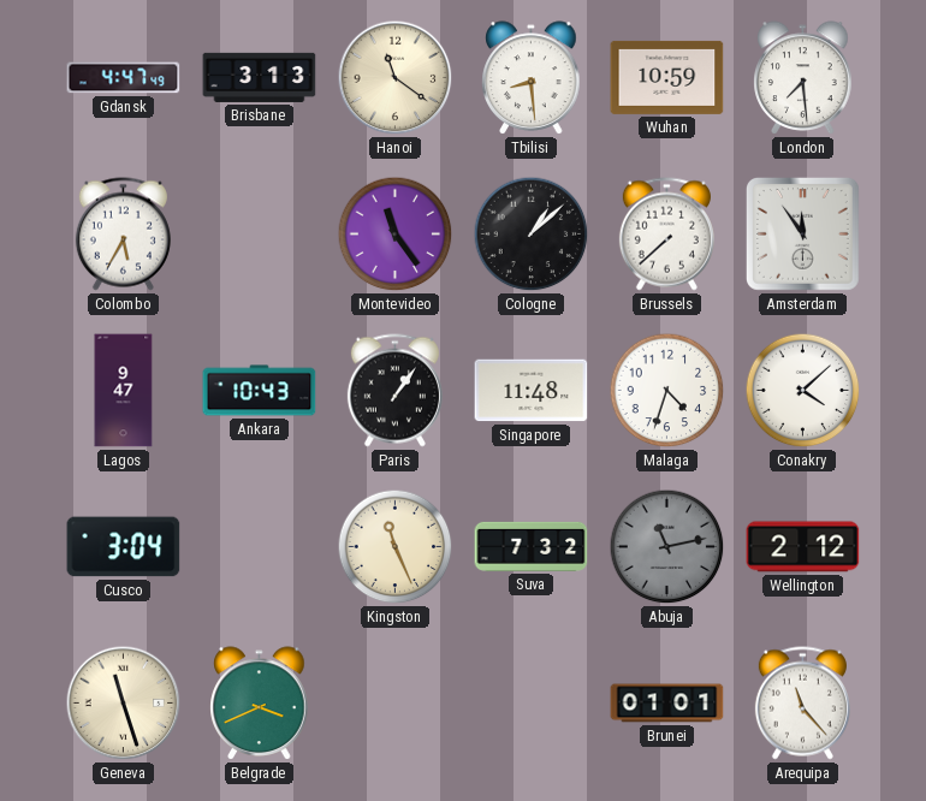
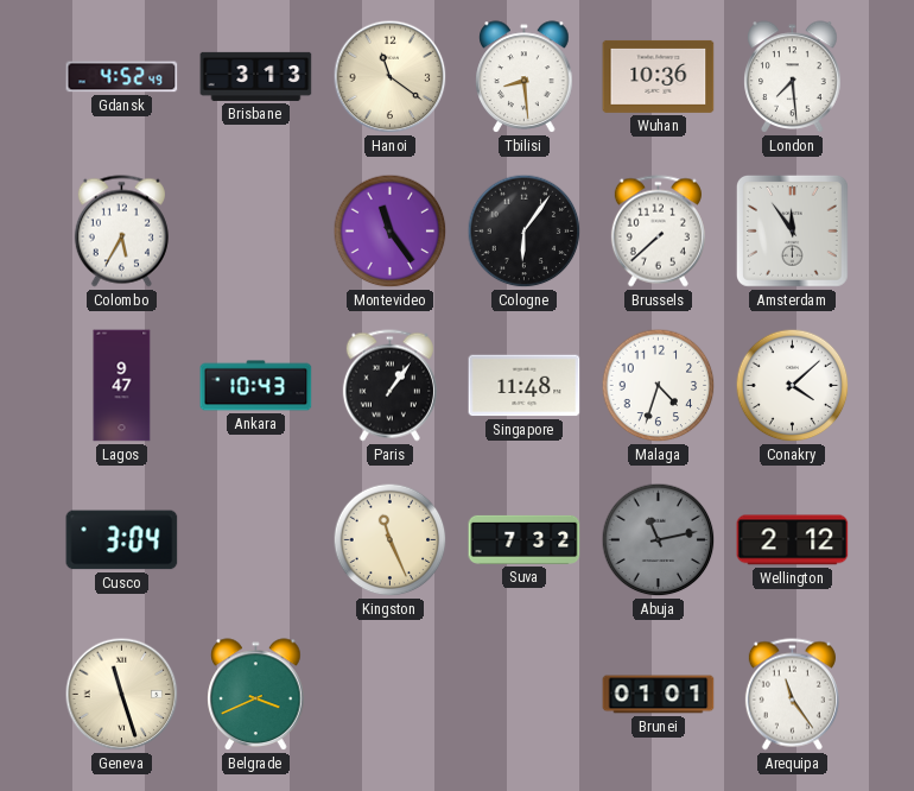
Gdansk: 4:47 -> 4:52
Wuhan: 10:59 -> 10:36
Cologne: 1:08 -> 6:06
Arequipa: 11:23 -> 11:24
